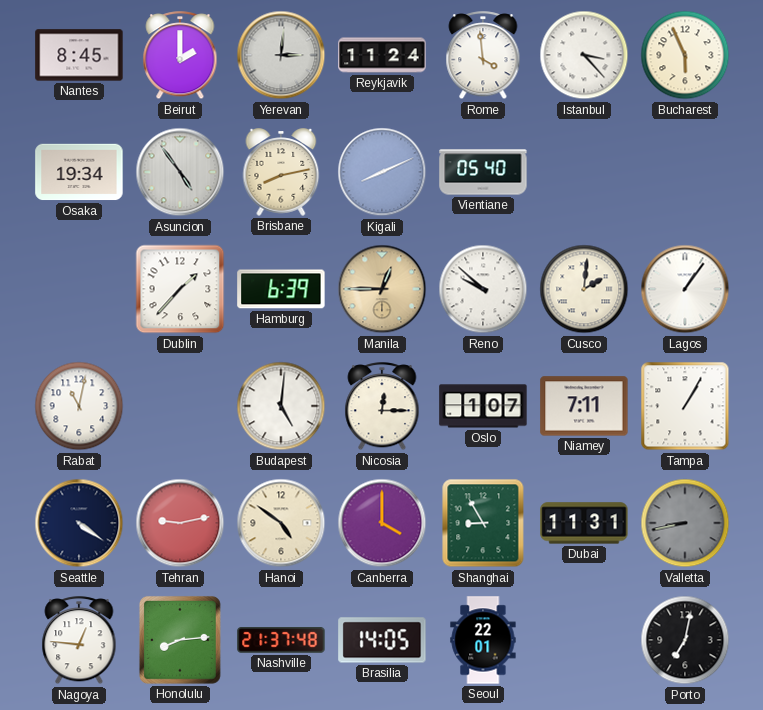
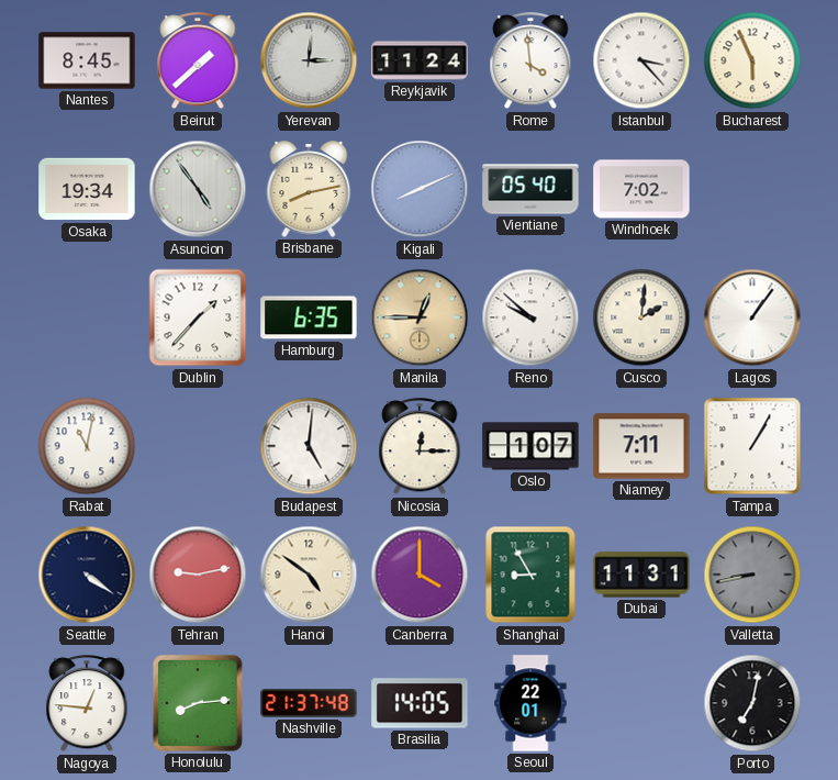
Beirut: 2:00 -> 1:38
Windhoek: none -> 7:02
Hamburg: 6:39 -> 6:35
